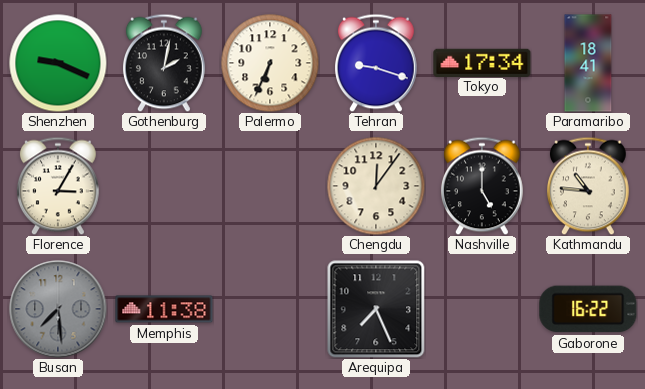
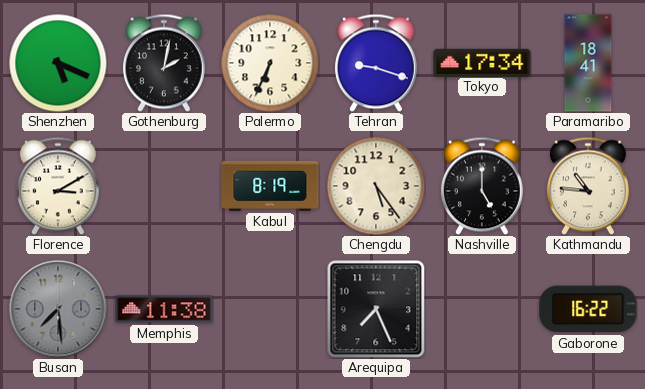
Shenzhen: 9:19 -> 5:19
Florence: 3:05 -> 3:10
Kabul: none -> 8:19
Chengdu: 12:06 -> 5:24
